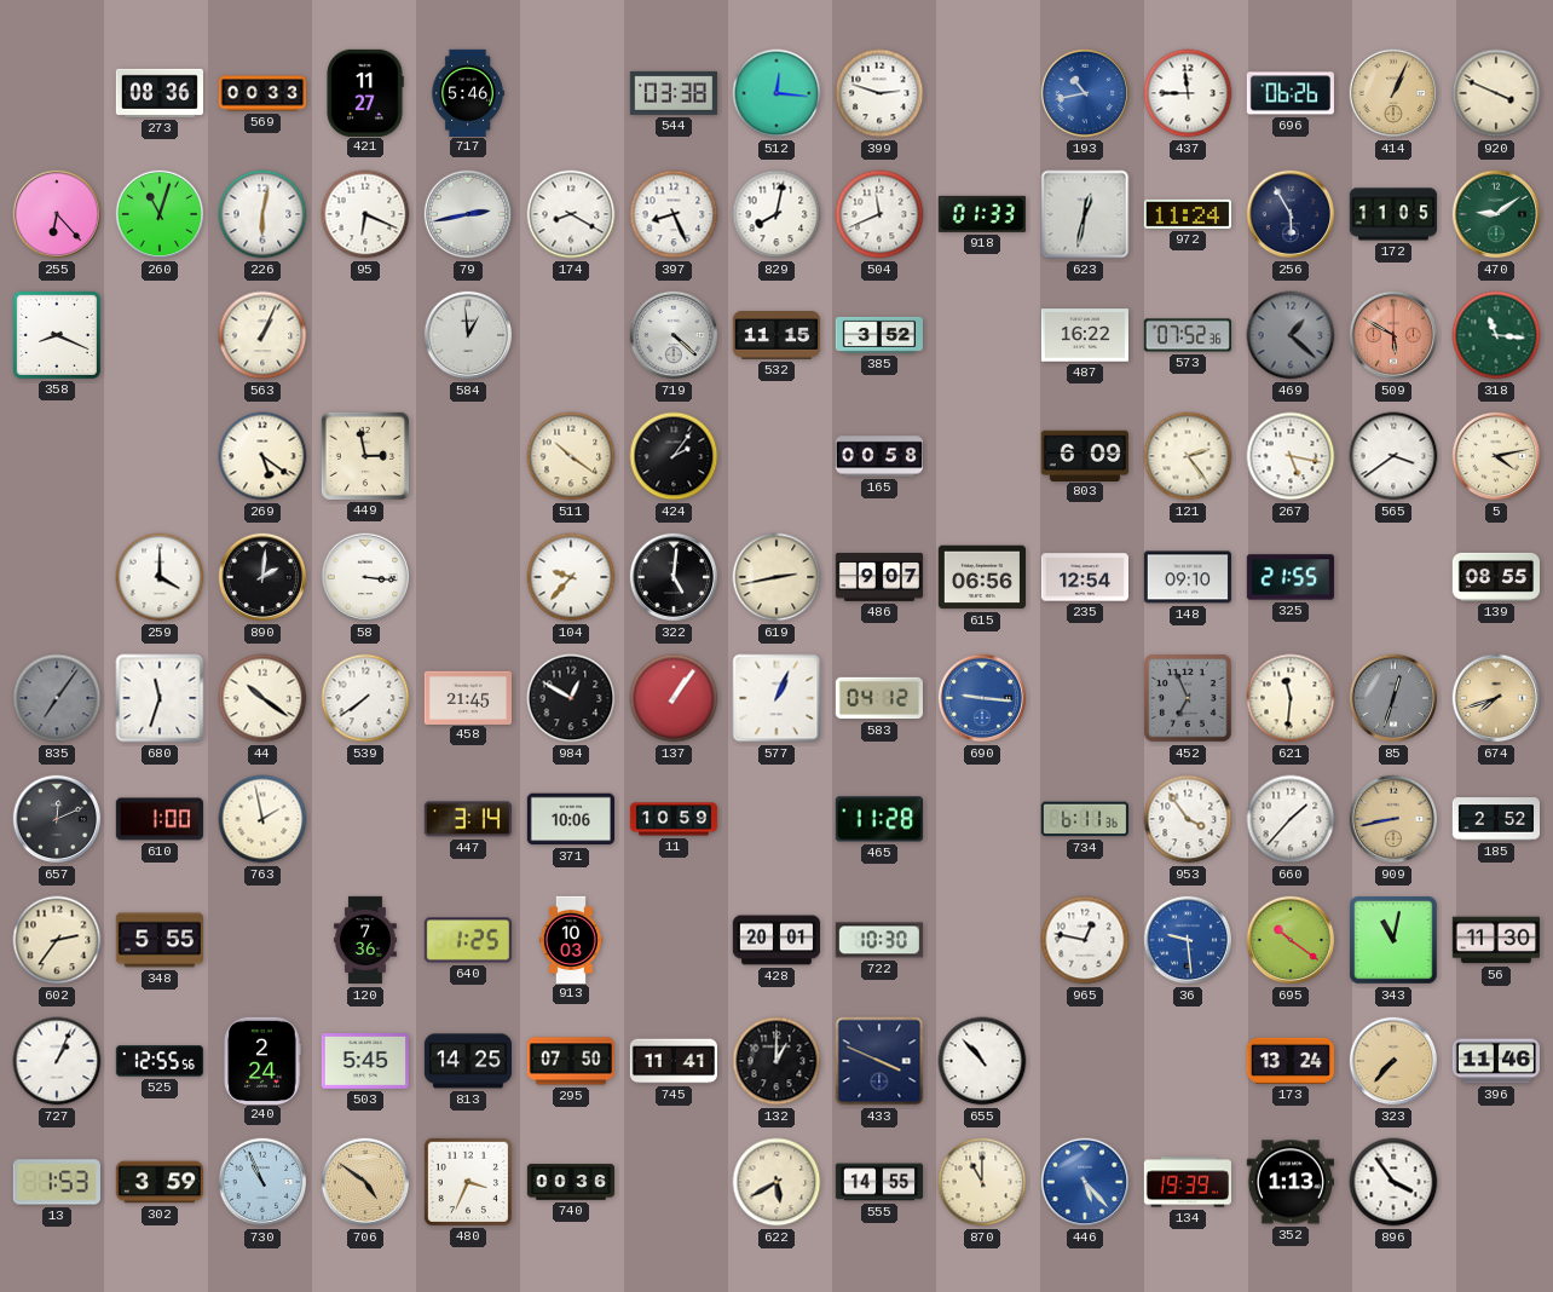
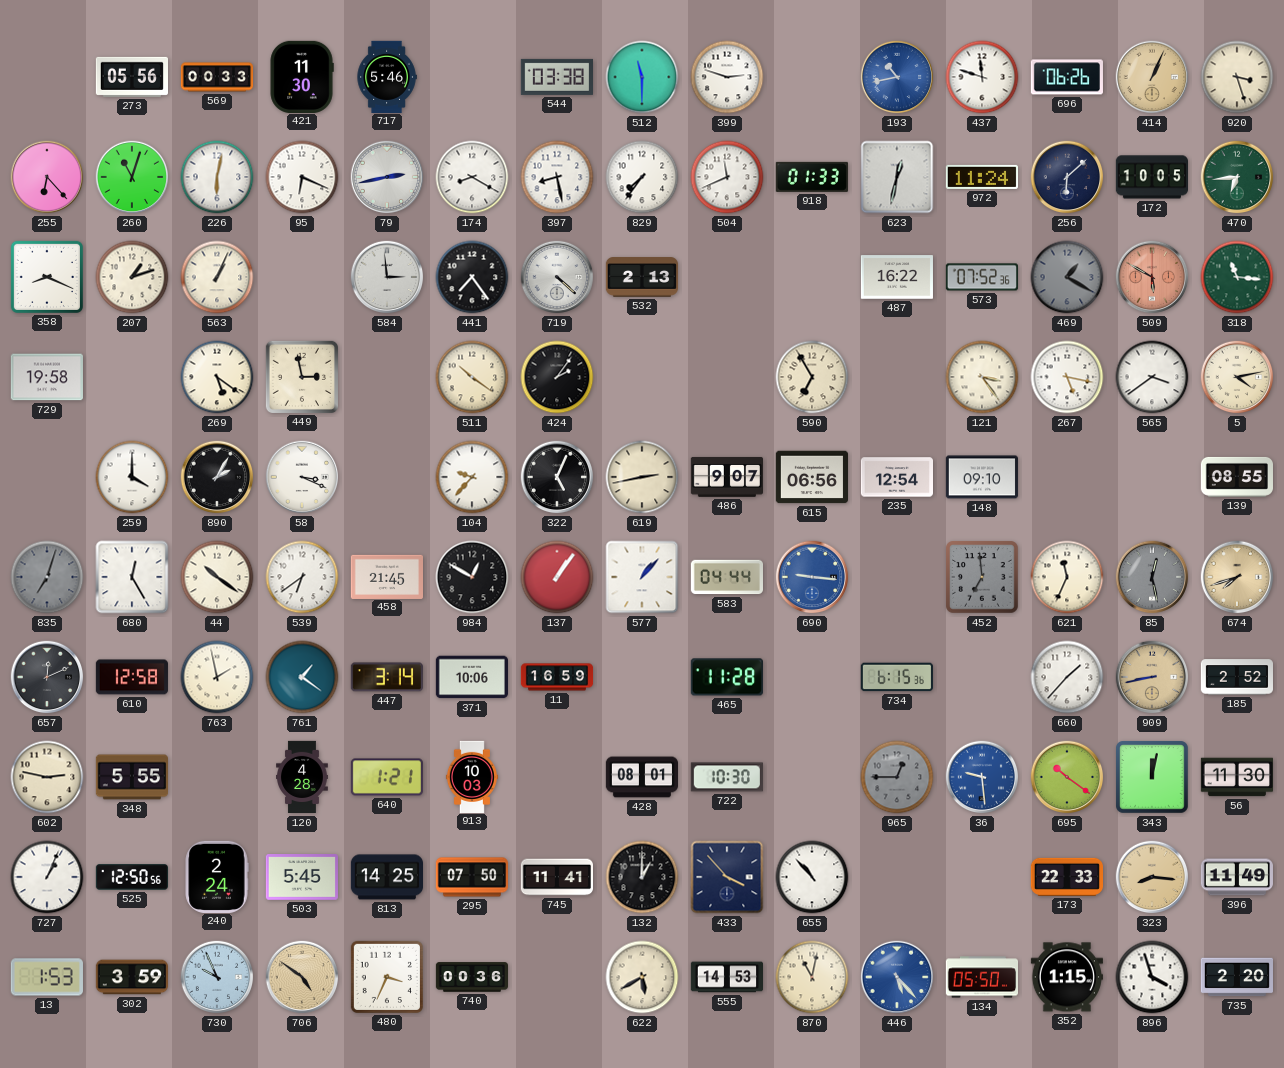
273: 08:36 -> 05:56
421: 11:27 -> 11:30
512: 12:16 -> 11:30
437: 11:45 -> 11:48
920: 3:49 -> 3:27
397: 8:26 -> 8:28
829: 8:02 -> 7:36
256: 5:55 -> 6:08
172: 11:05 -> 10:05
470: 9:09 -> 6:44
207: none -> 1:12
584: 12:59 -> 2:59
441: none -> 7:24
532: 11:15 -> 2:13
385: 3:52 -> none
469: 1:22 -> 1:20
729: none -> 19:58
165: 00:58 -> none
590: none -> 6:55
803: 6:09 -> none
121: 2:24 -> 3:24
890: 2:01 -> 2:05
58: 3:16 -> 3:19
322: 5:01 -> 5:04
325: 21:55 -> none
835: 7:06 -> 7:03
680: 11:33 -> 12:25
539: 7:39 -> 6:39
577: 1:04 -> 1:07
583: 04:12 -> 04:44
452: 6:56 -> 6:59
621: 11:31 -> 11:34
85: 12:33 -> 12:28
610: 1:00 -> 12:58
761: none -> 1:21
11: 10:59 -> 16:59
734: 6:11 -> 6:15
953: 3:54 -> none
602: 2:36 -> 2:47
120: 7:36 -> 4:28
640: 1:25 -> 1:21
428: 20:01 -> 08:01
965: 12:47 -> 12:45
965 dial: white -> grey
343: 11:02 -> 12:02
525: 12:55 -> 12:50
433: 3:49 -> 3:53
173: 13:24 -> 22:33
323: 7:37 -> 8:16
396: 11:46 -> 11:49
730: 10:56 -> 9:56
555: 14:55 -> 14:53
870: 11:00 -> 11:02
134: 19:39 -> 05:50
352: 1:13 -> 1:15
896: 3:54 -> 3:57
735: none -> 2:20
